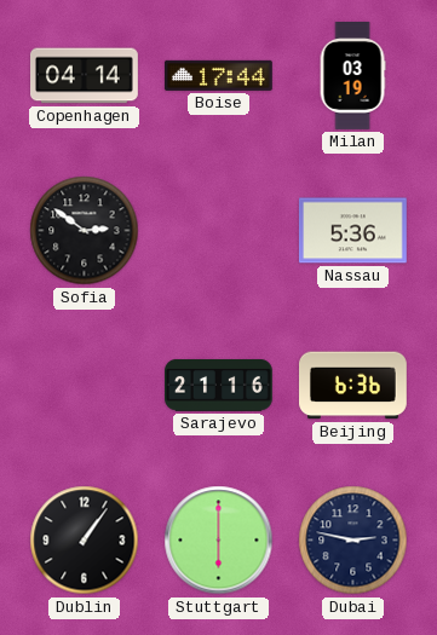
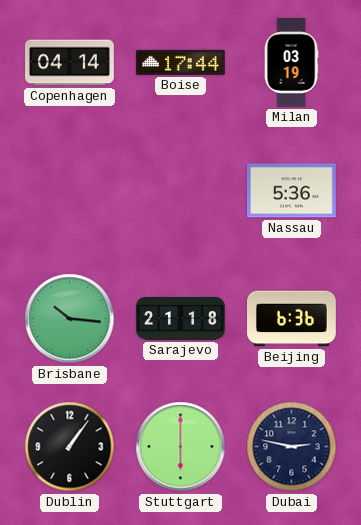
Sofia: 2:51 -> none
Brisbane: none -> 10:16
Sarajevo: 21:16 -> 21:18
